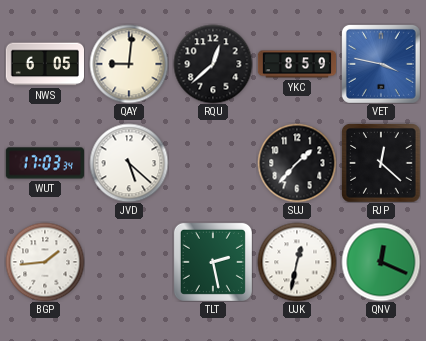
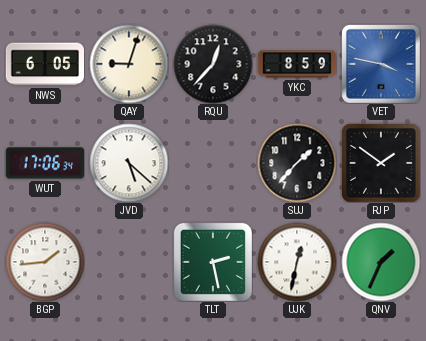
QAY: 9:01 -> 9:03
RQU: 12:38 -> 12:37
WUT: 17:03 -> 17:06
RJP: 12:22 -> 1:51
QNV: 12:19 -> 1:34
